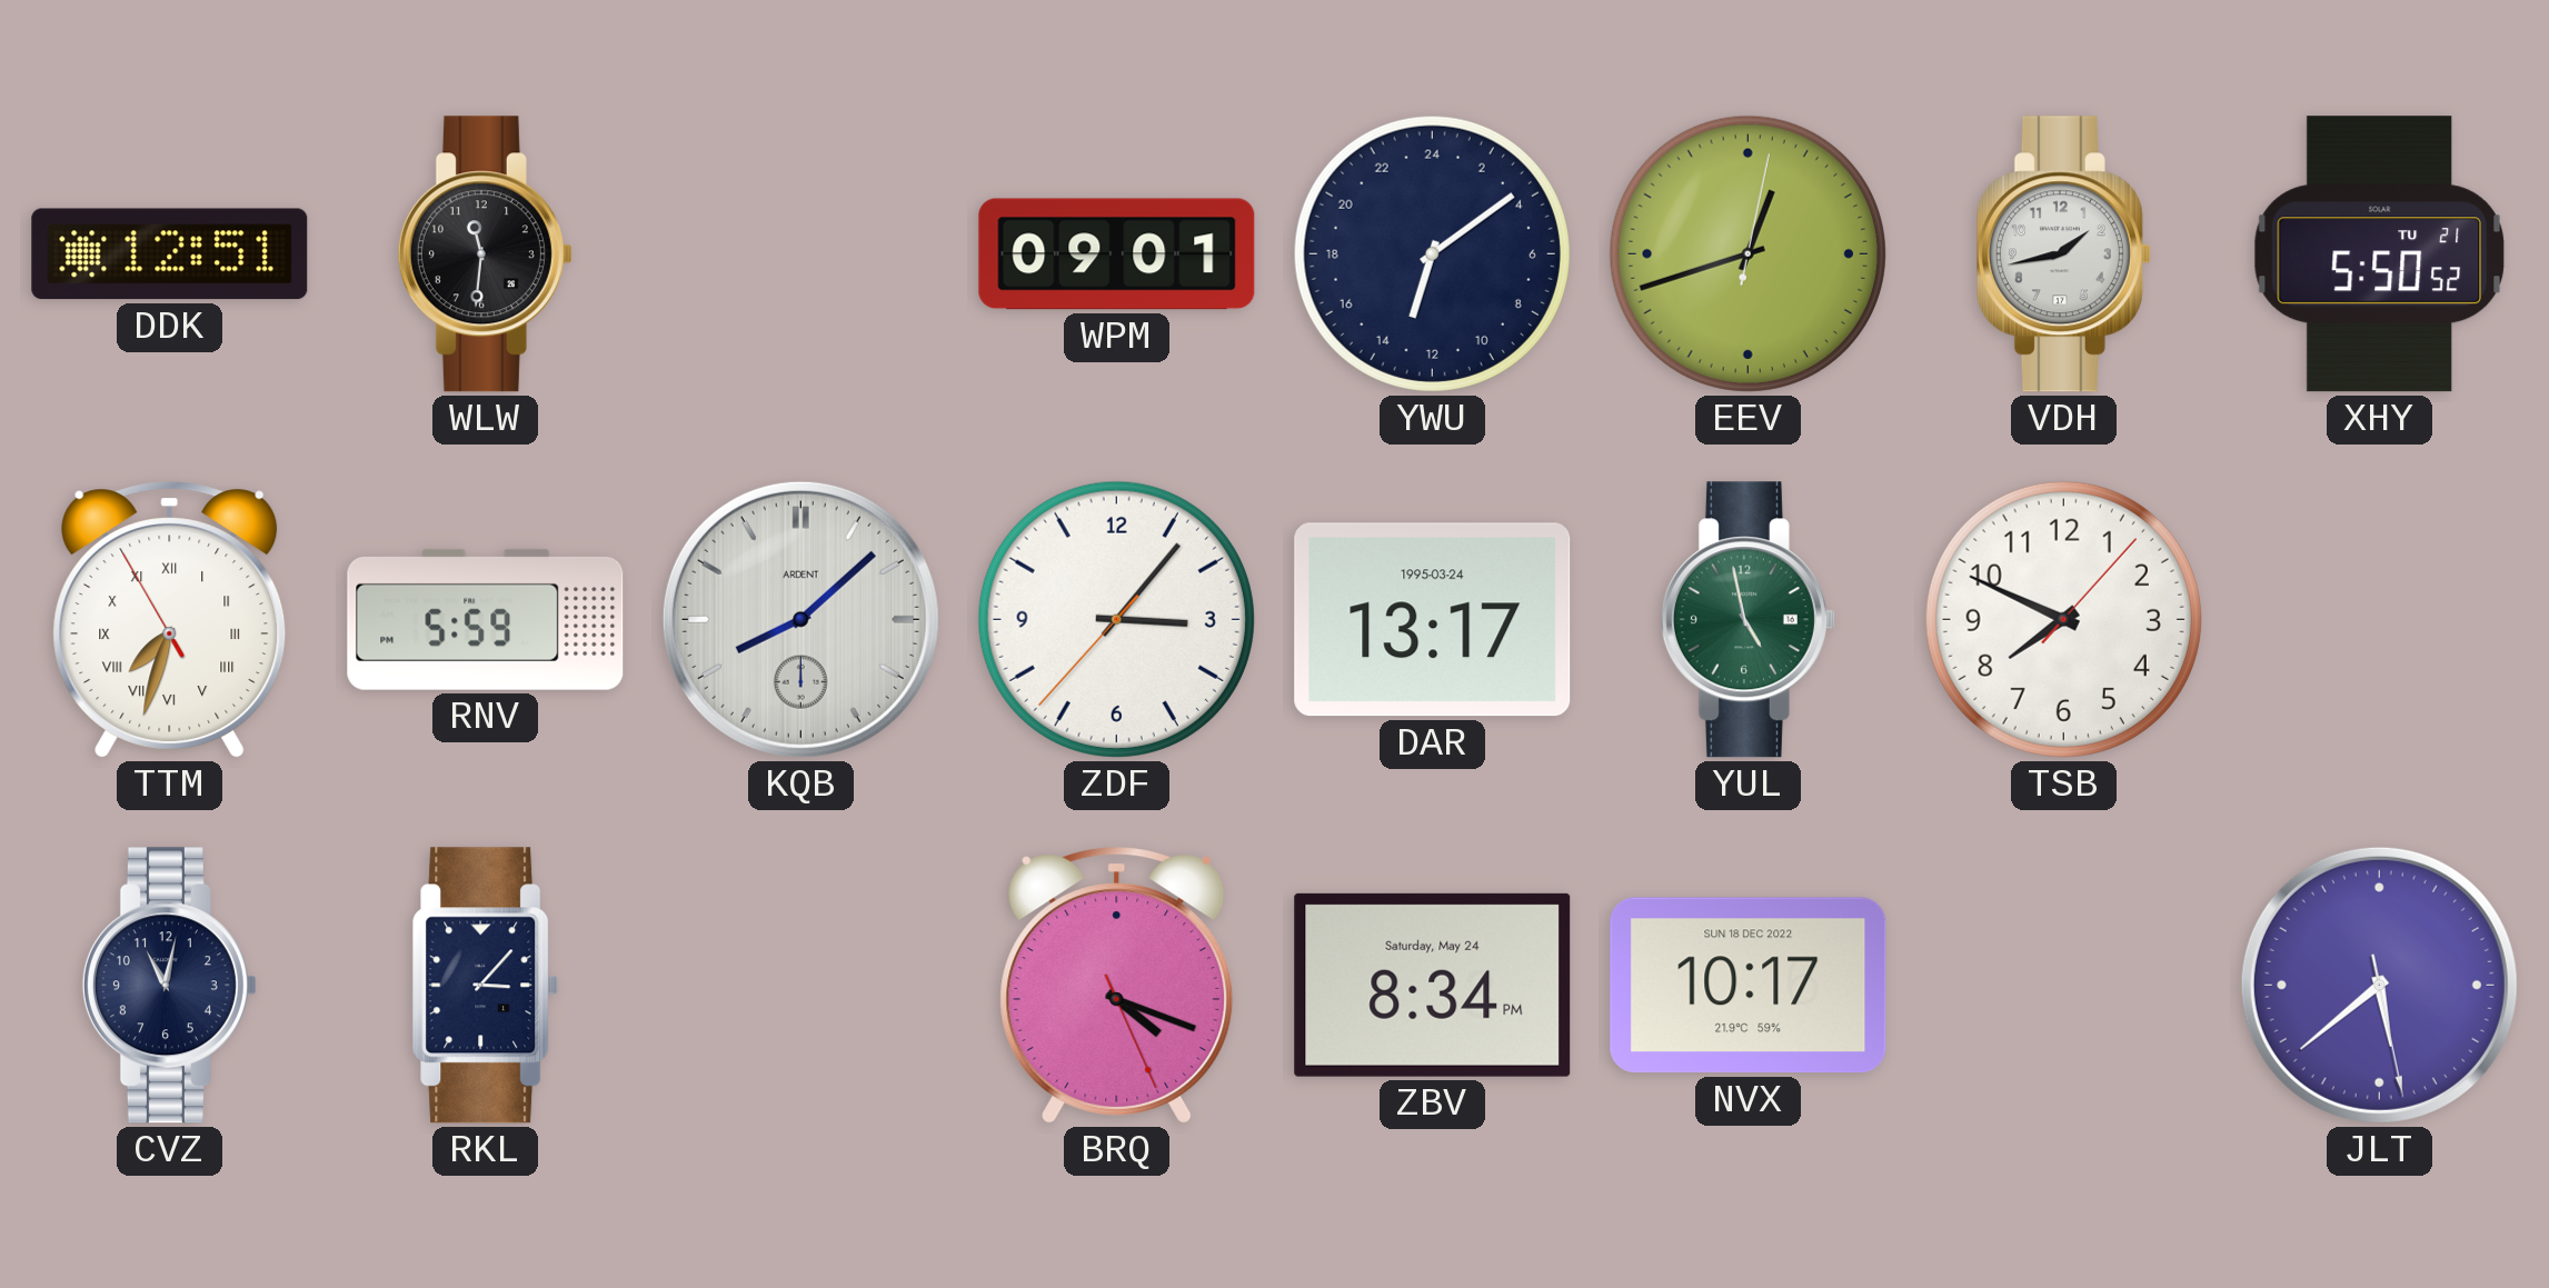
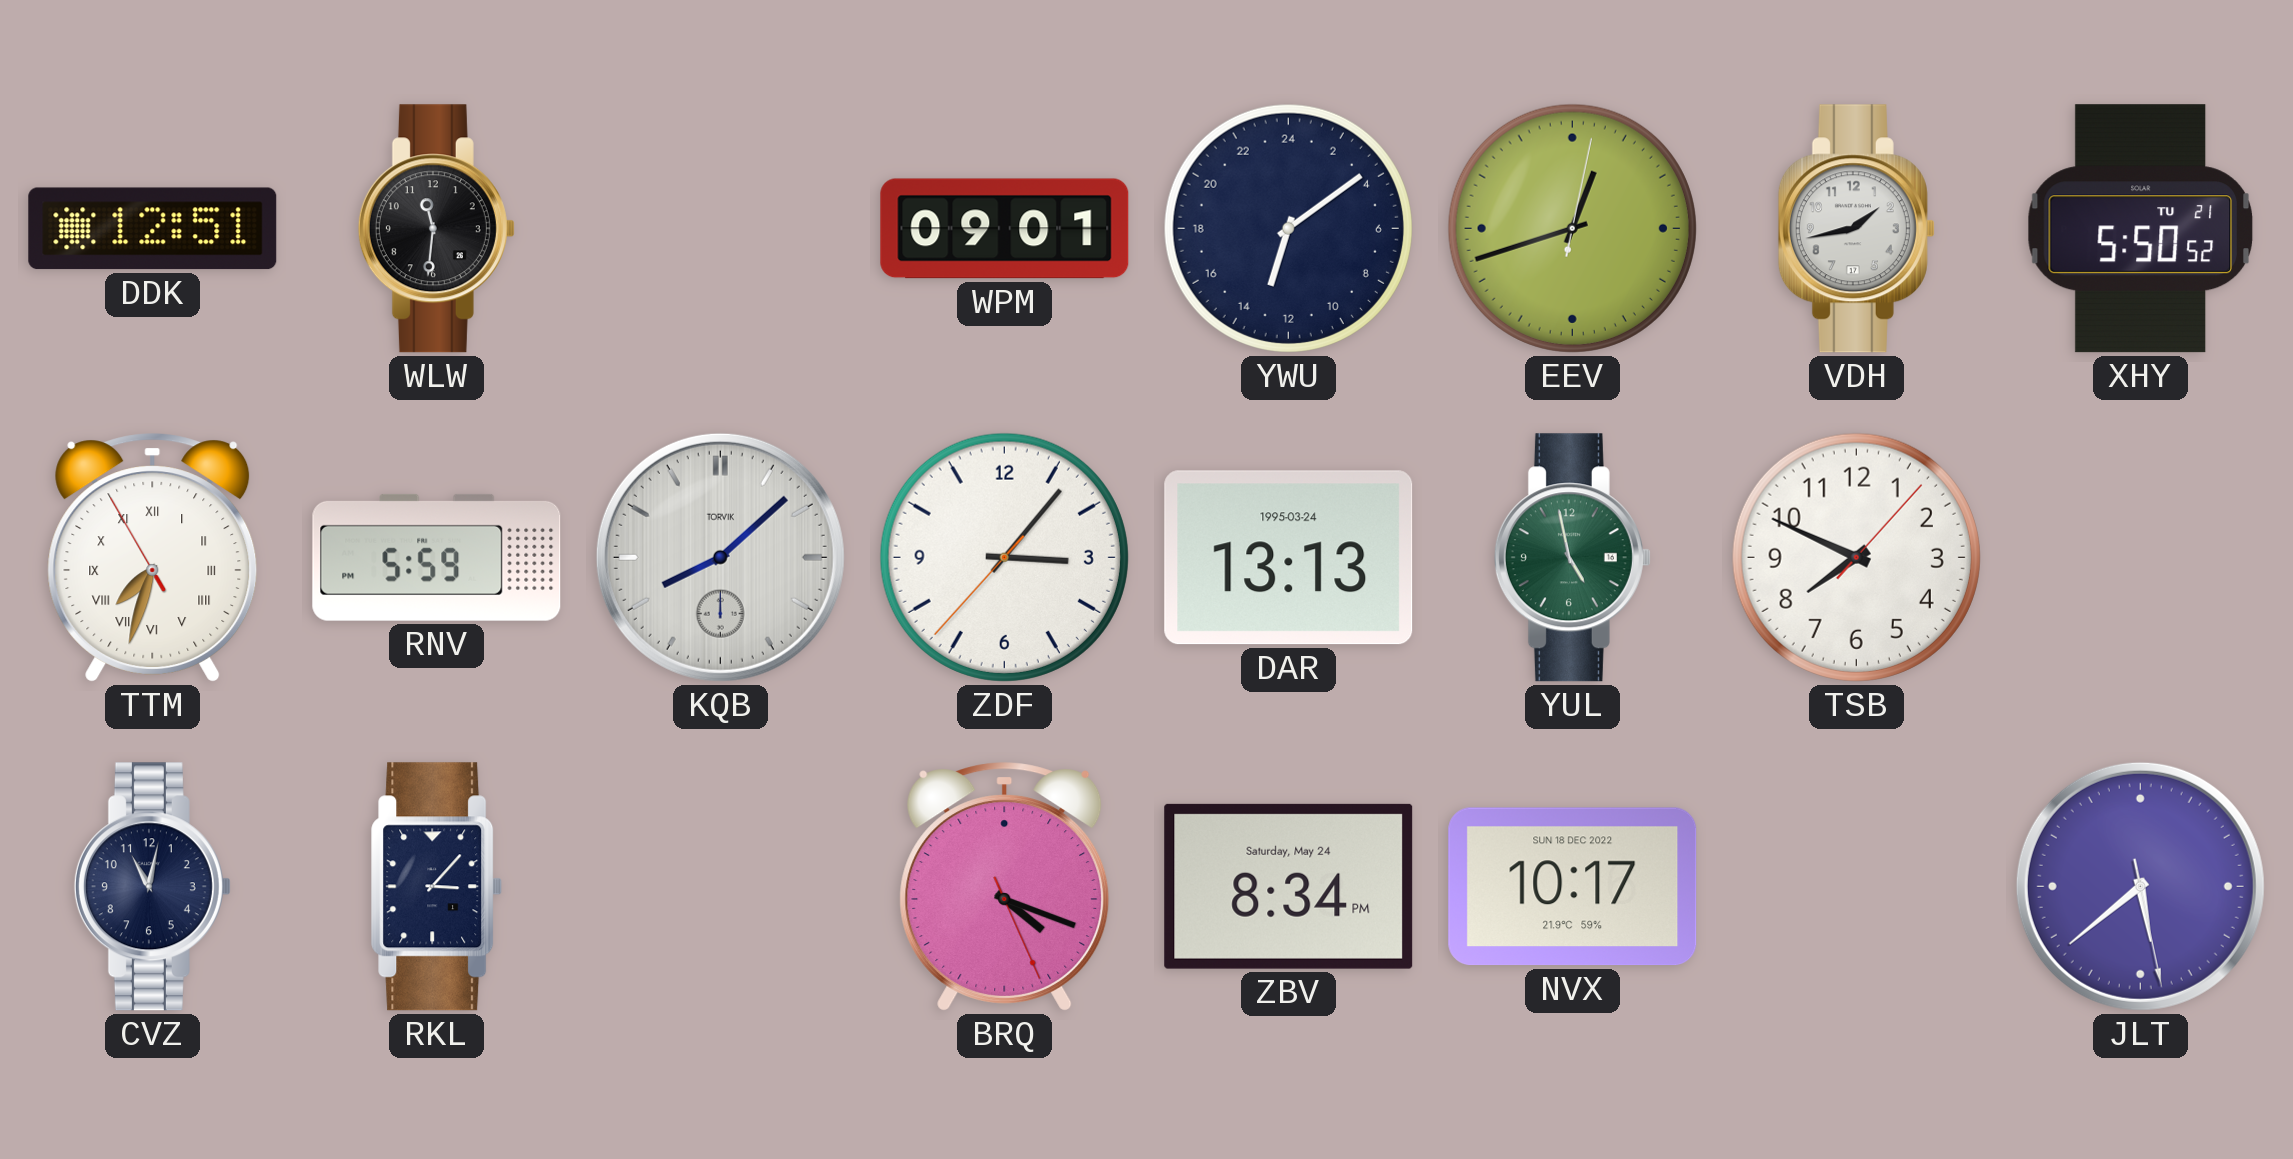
KQB brand: ARDENT -> TORVIK
DAR: 13:17 -> 13:13
